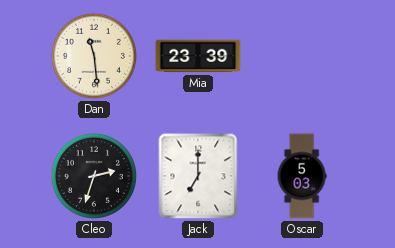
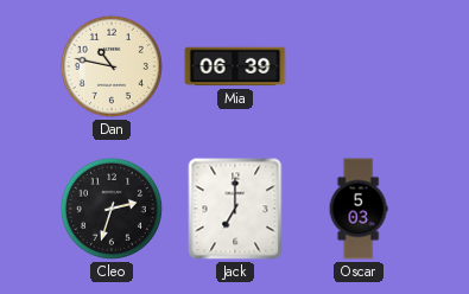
Dan: 11:29 -> 10:47
Mia: 23:39 -> 06:39
